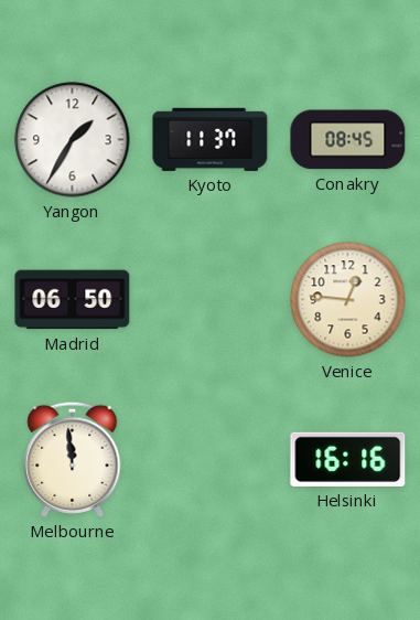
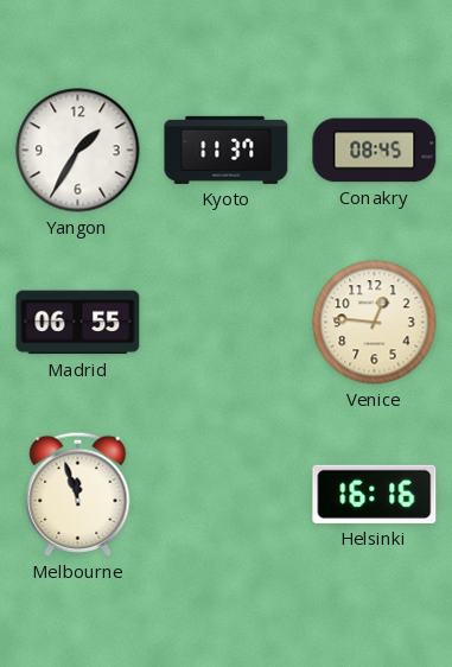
Madrid: 06:50 -> 06:55
Melbourne: 11:59 -> 11:57
